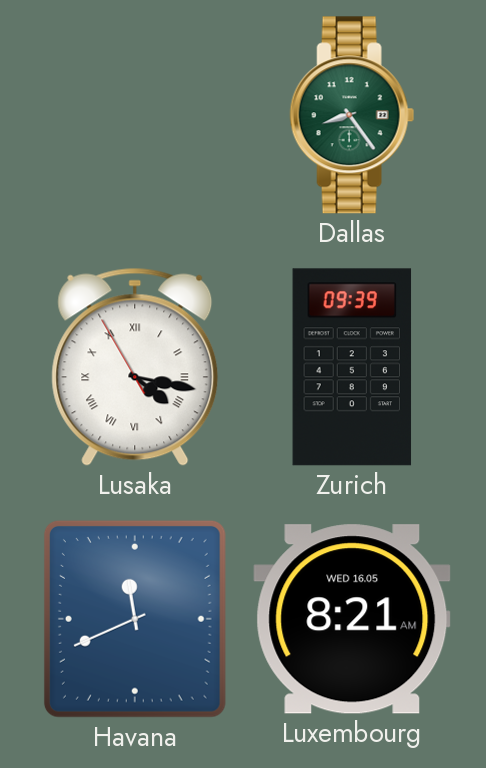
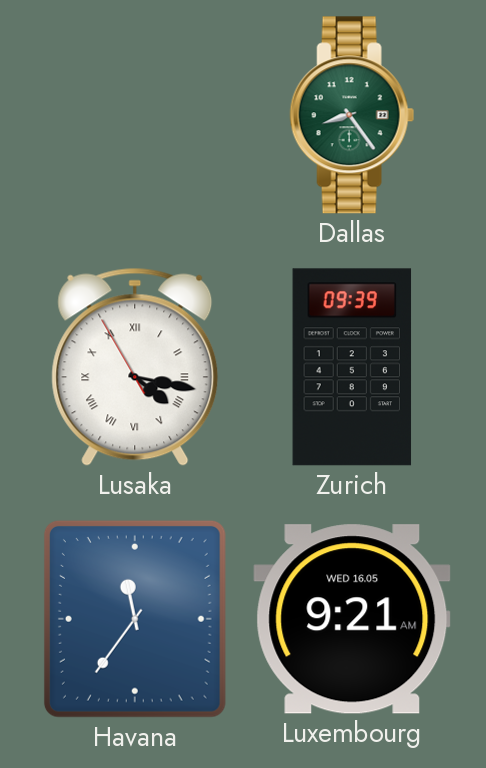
Havana: 11:41 -> 11:36
Luxembourg: 8:21 -> 9:21
